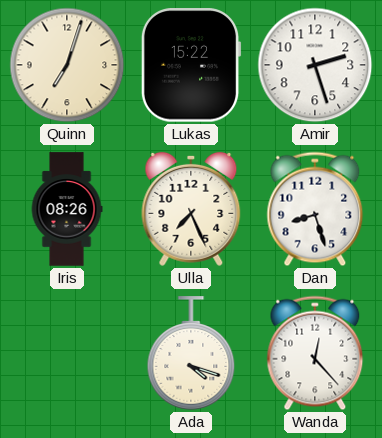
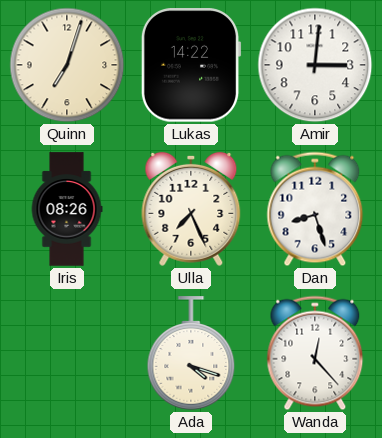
Lukas: 15:22 -> 14:22
Amir: 2:27 -> 3:01
